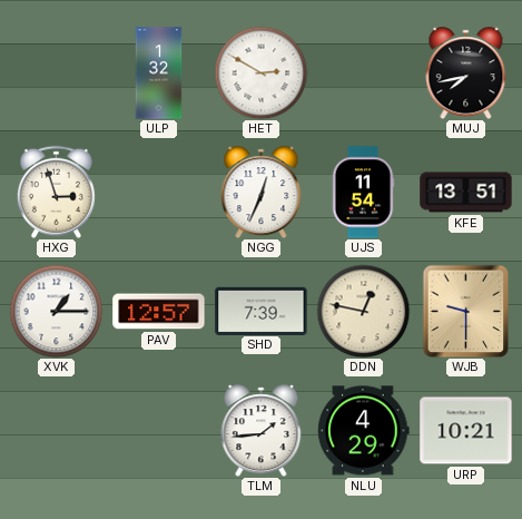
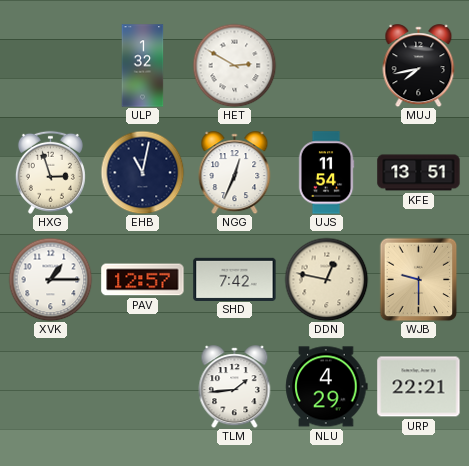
EHB: none -> 11:02
SHD: 7:39 -> 7:42
URP: 10:21 -> 22:21
